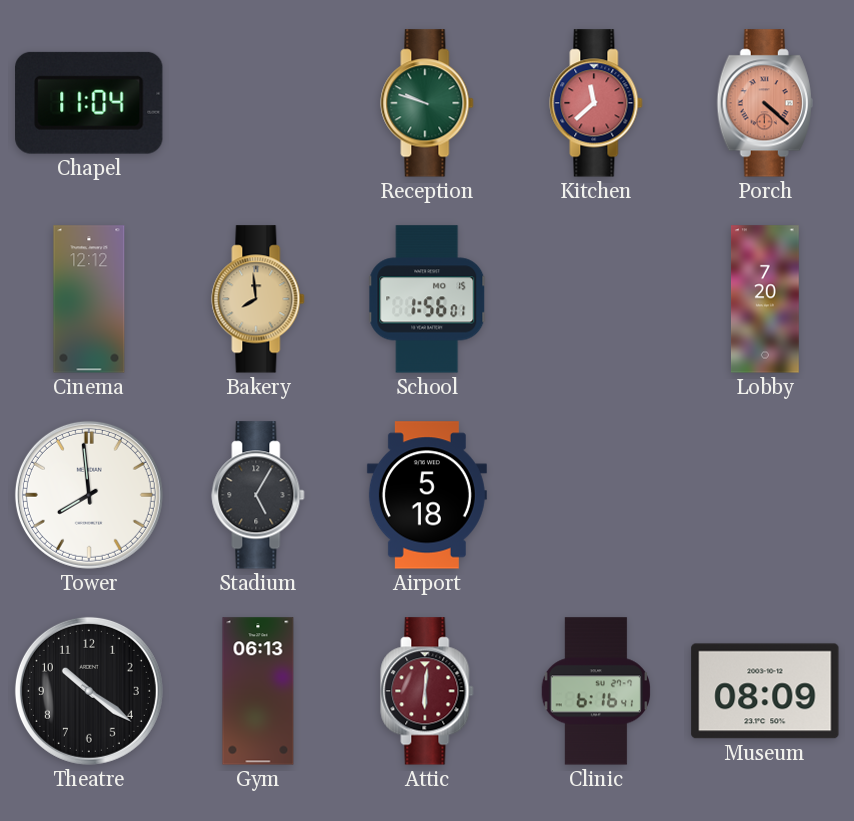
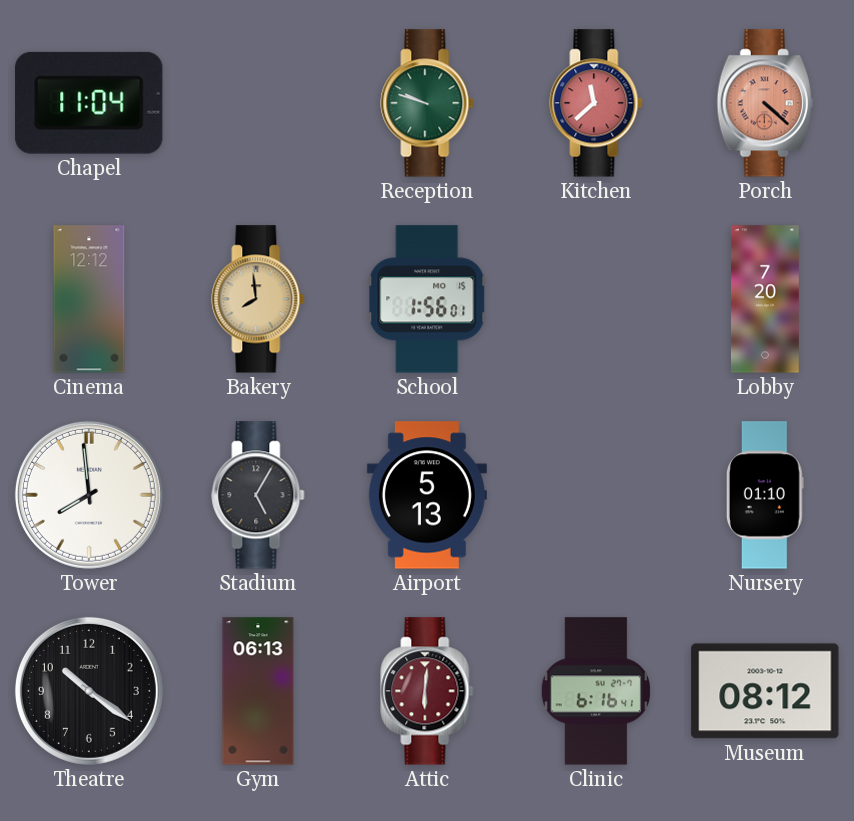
Airport: 5:18 -> 5:13
Nursery: none -> 01:10
Museum: 08:09 -> 08:12
